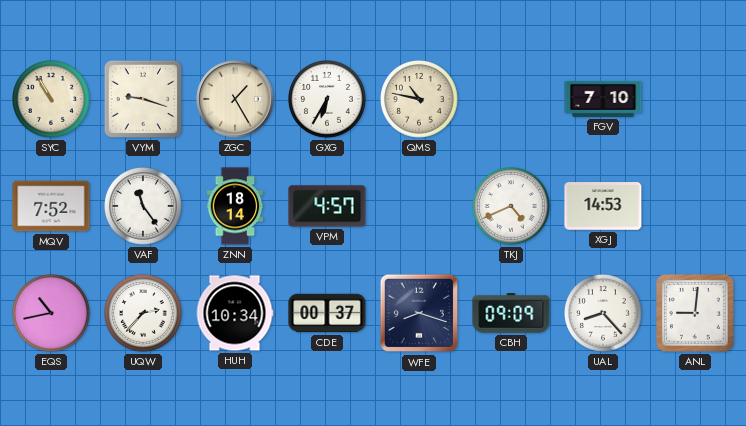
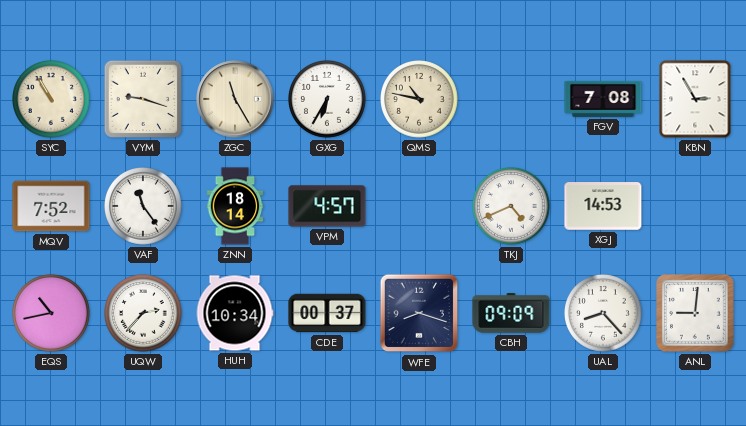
ZGC: 1:25 -> 11:25
FGV: 7:10 -> 7:08
KBN: none -> 2:55
